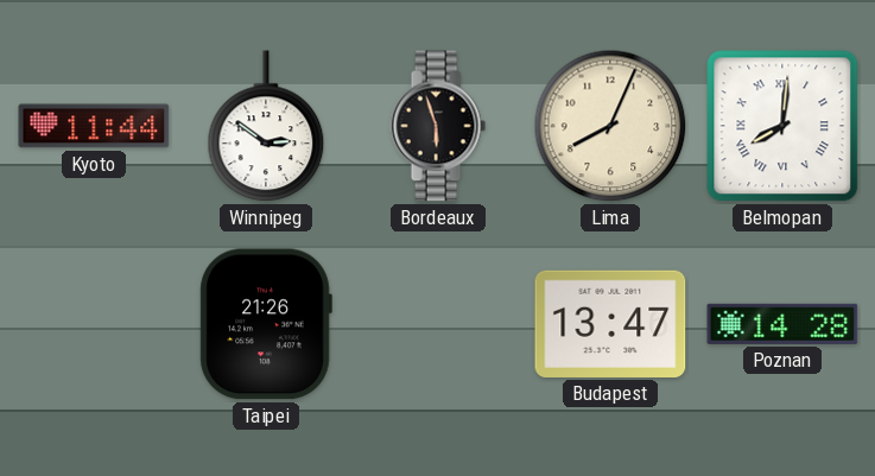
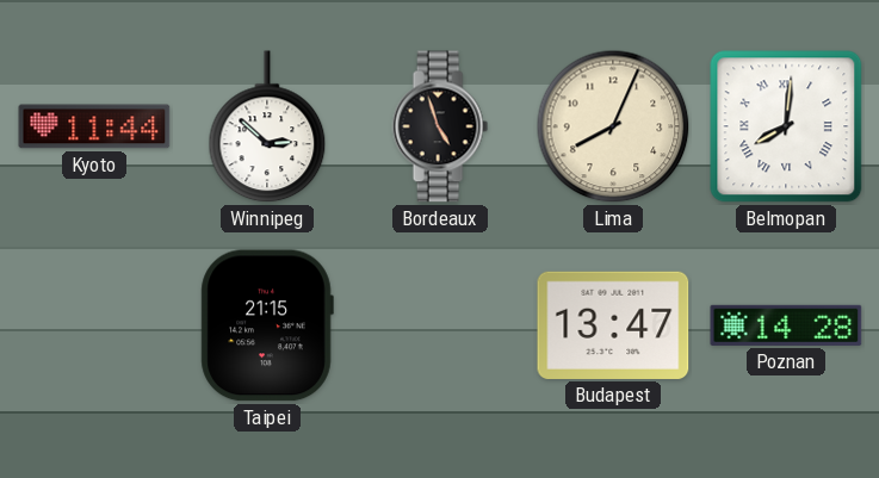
Winnipeg: 2:51 -> 2:52
Bordeaux: 5:57 -> 4:57
Taipei: 21:26 -> 21:15
